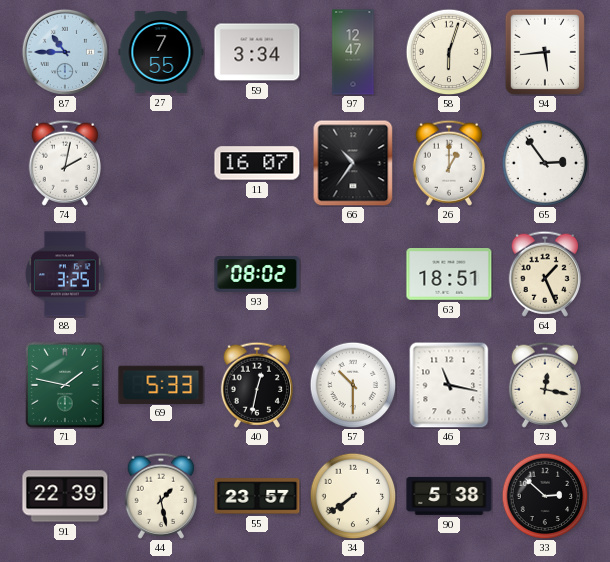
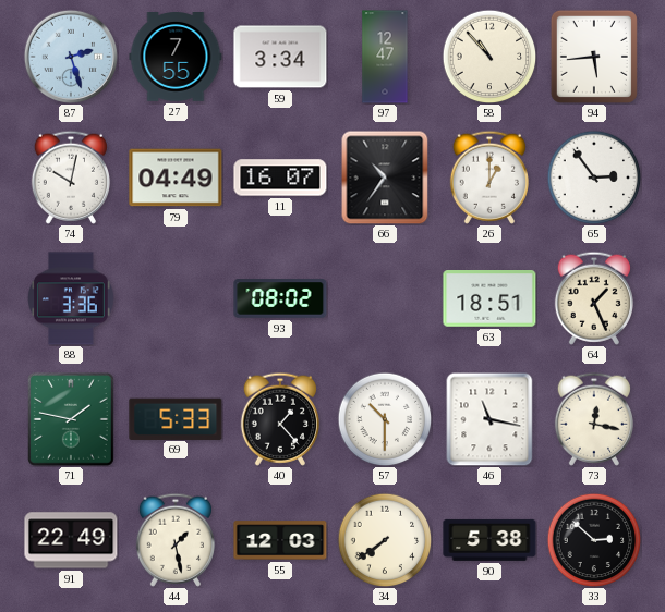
87: 10:45 -> 2:27
58: 6:03 -> 10:53
74: 2:02 -> 10:02
79: none -> 04:49
88: 3:25 -> 3:36
40: 12:32 -> 1:23
91: 22:39 -> 22:49
55: 23:57 -> 12:03
